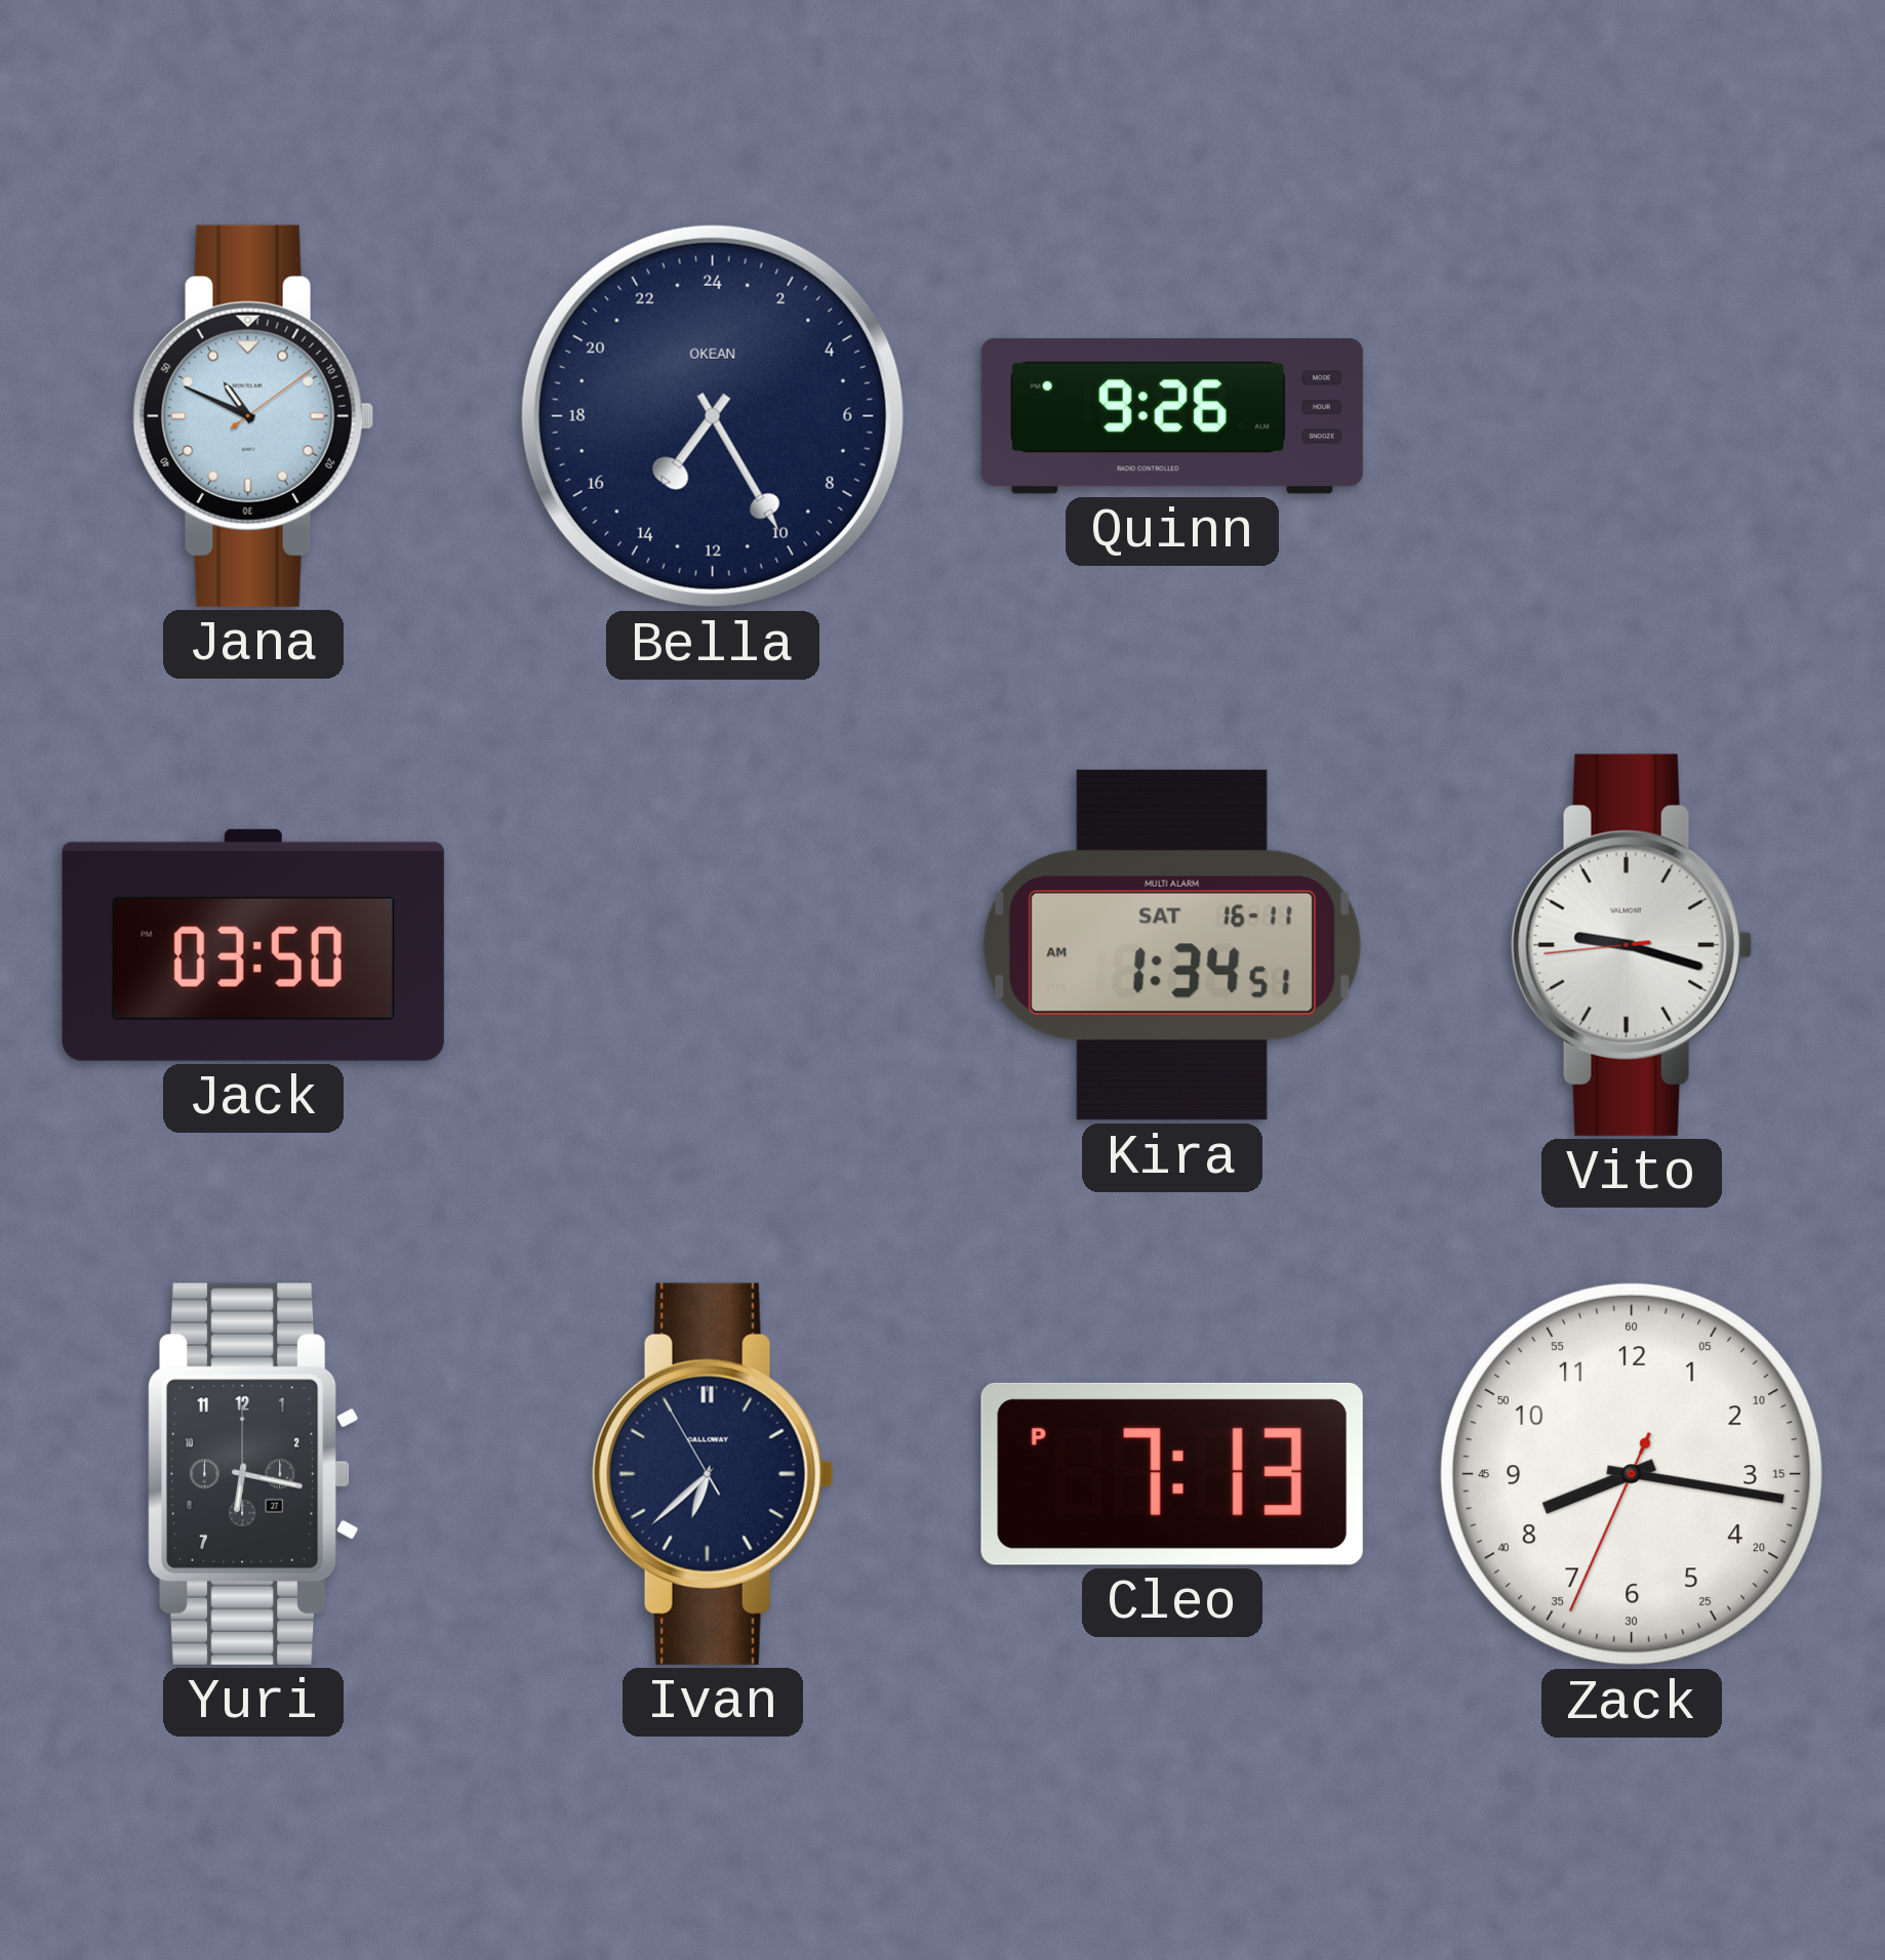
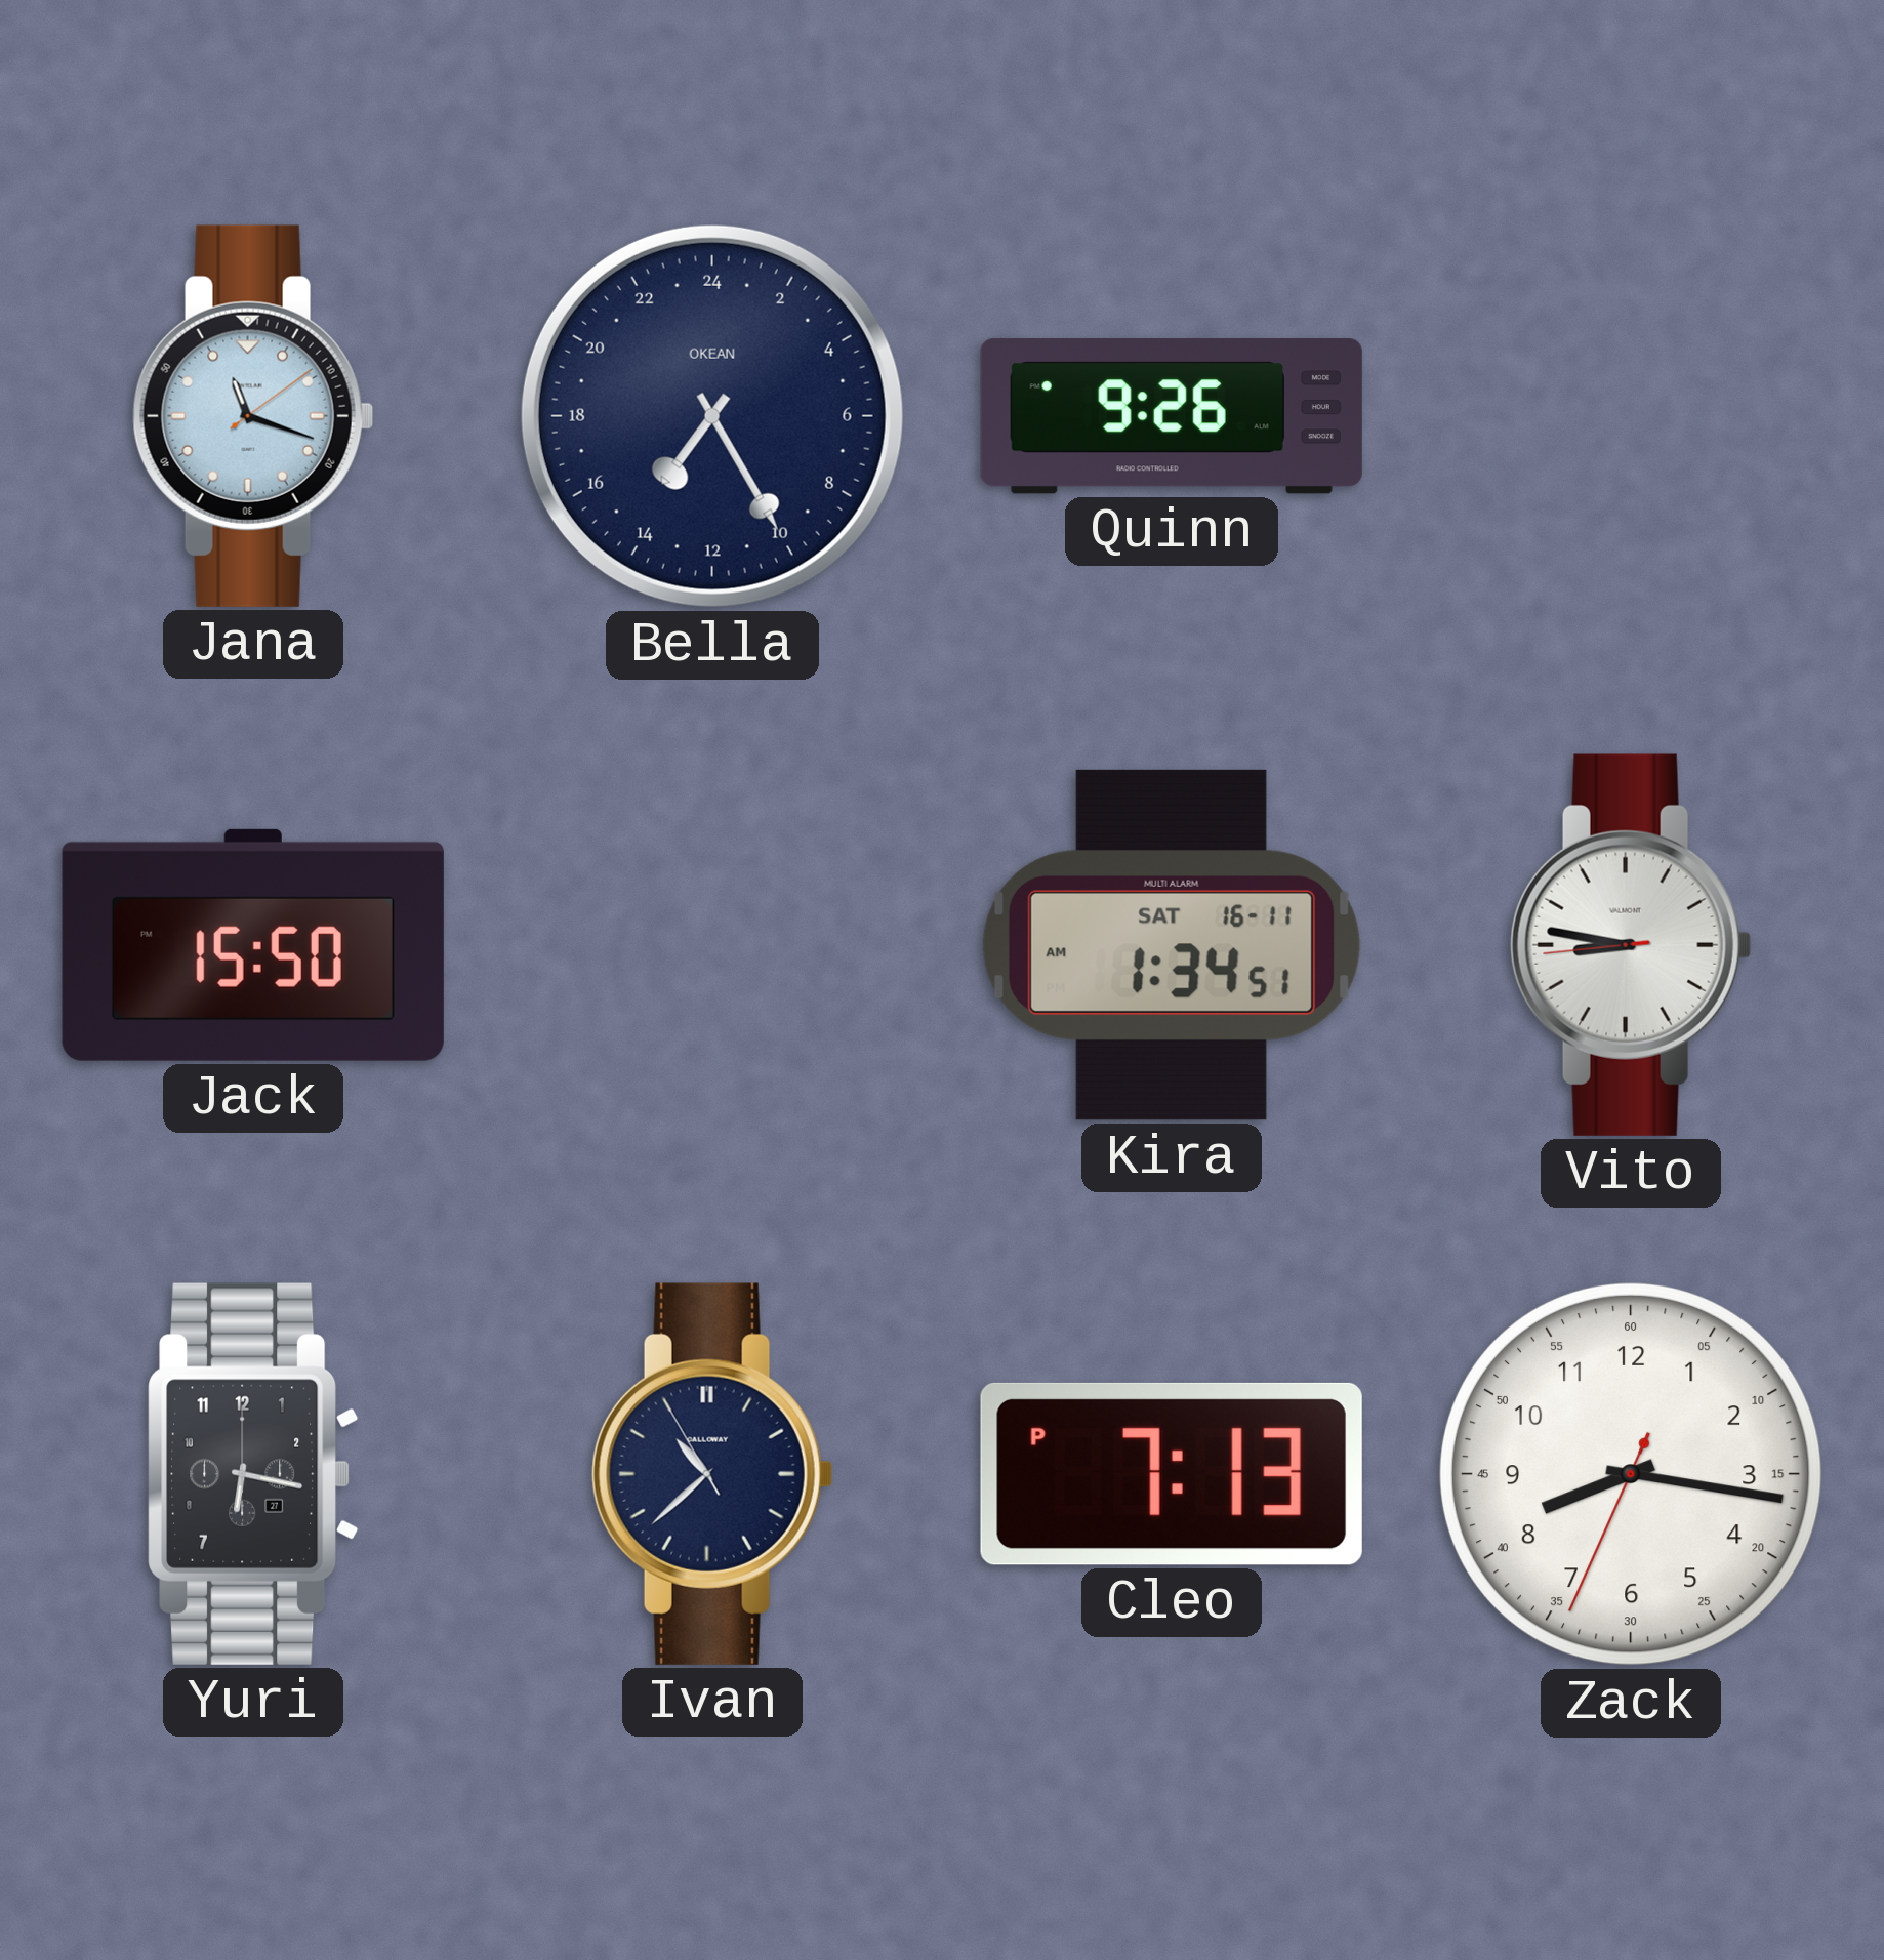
Jana: 10:49 -> 11:18
Jack: 03:50 -> 15:50
Vito: 9:17 -> 8:46
Ivan: 6:37 -> 10:37
